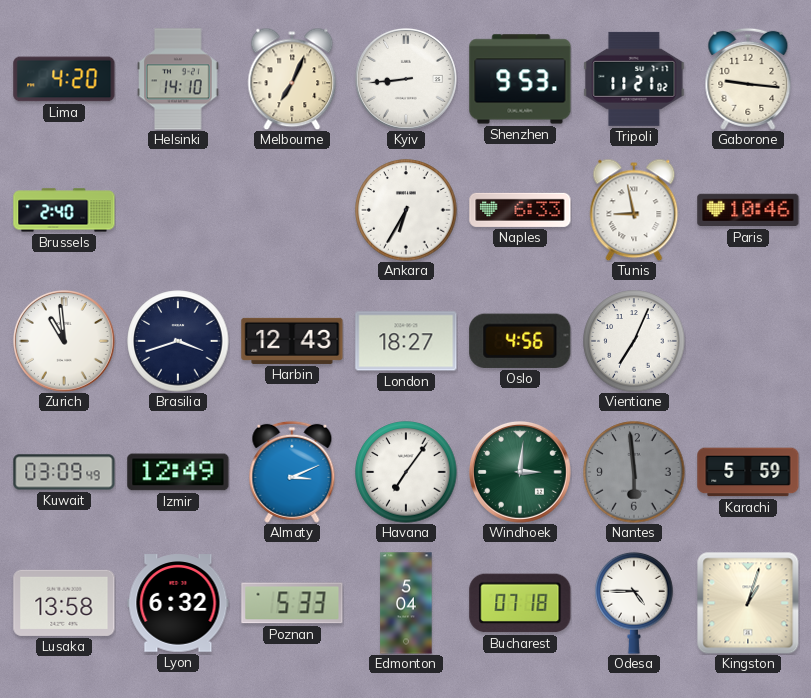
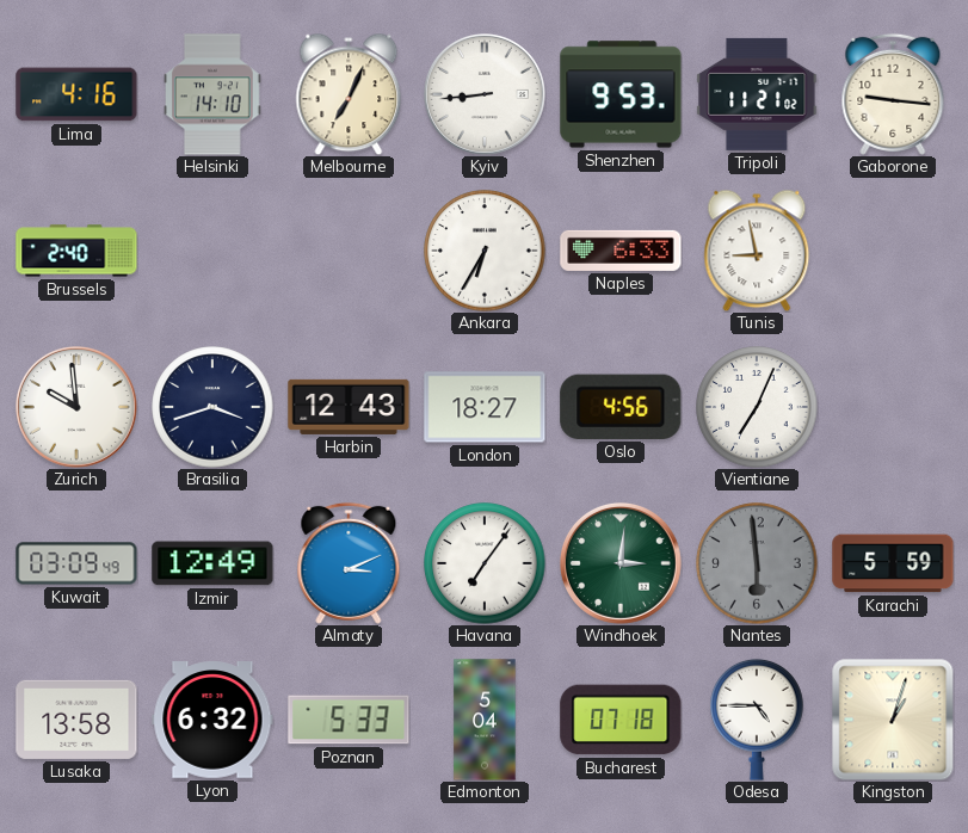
Lima: 4:20 -> 4:16
Paris: 10:46 -> none
Zurich: 10:59 -> 9:59
